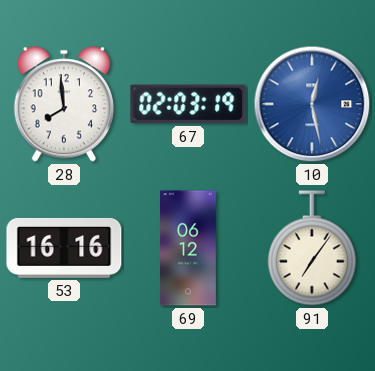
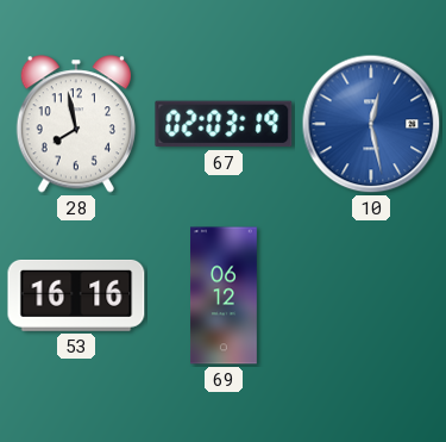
28: 7:59 -> 7:58
91: 7:06 -> none
